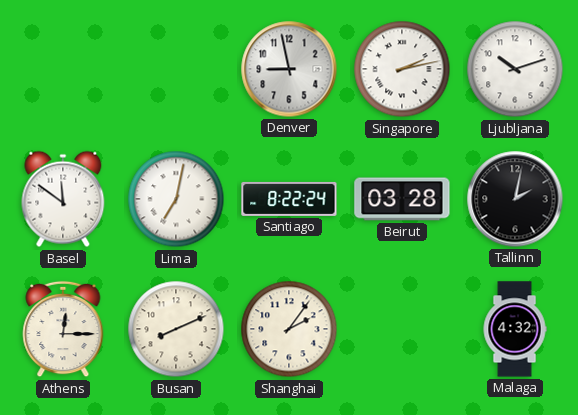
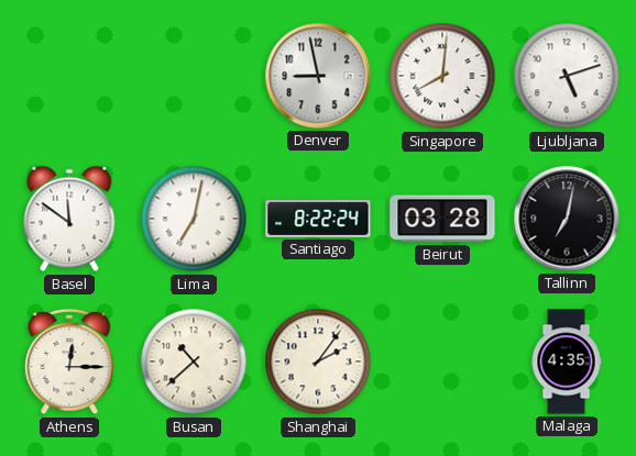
Singapore: 2:13 -> 8:01
Ljubljana: 10:12 -> 5:12
Tallinn: 2:02 -> 7:02
Busan: 8:11 -> 10:38
Malaga: 4:32 -> 4:35
